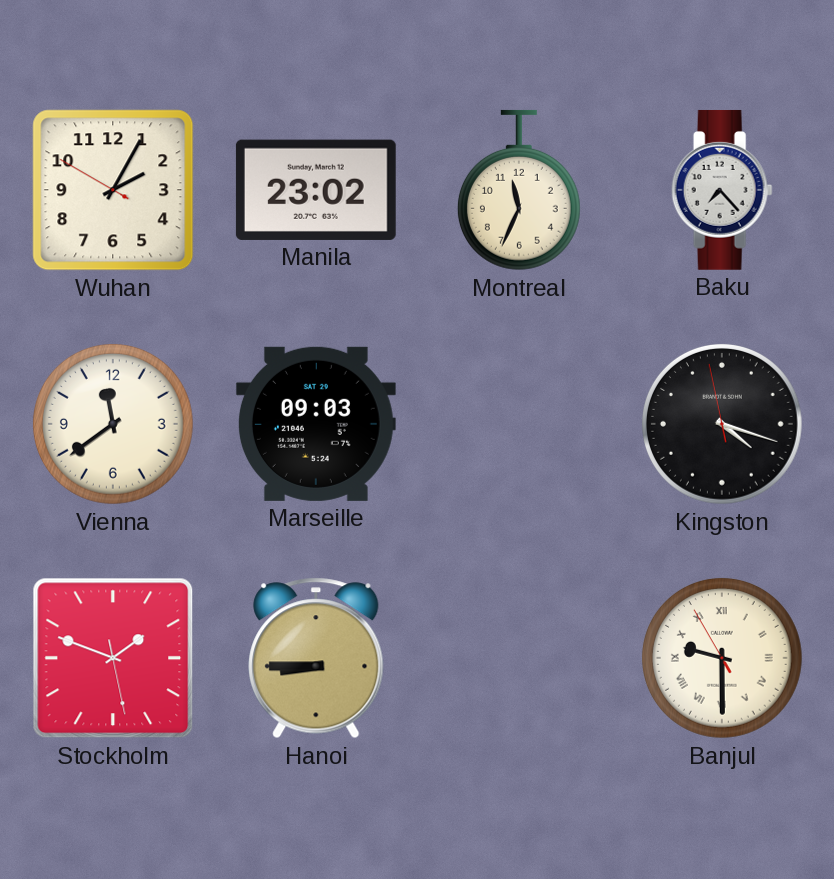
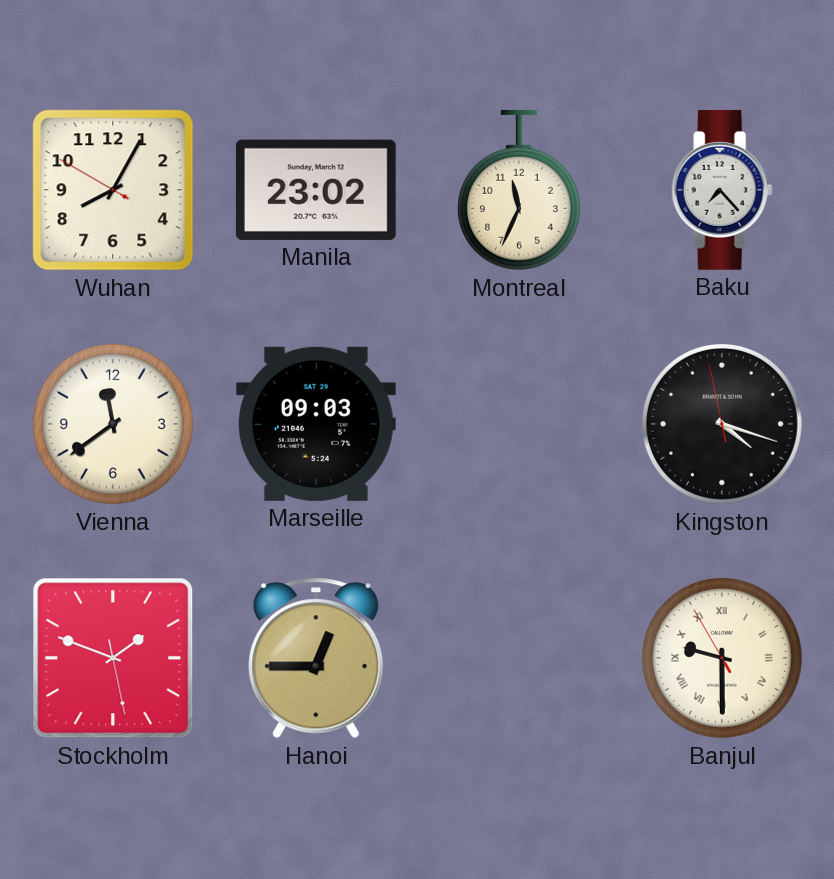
Wuhan: 2:04 -> 8:04
Hanoi: 8:45 -> 12:45
